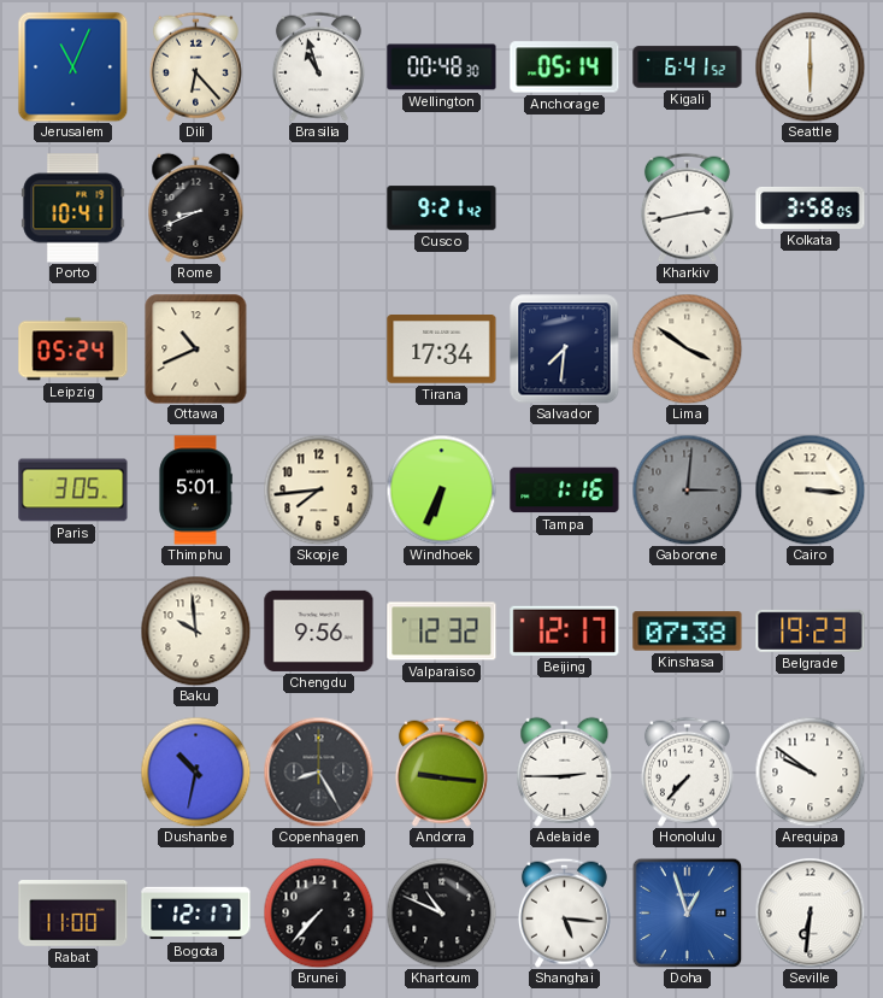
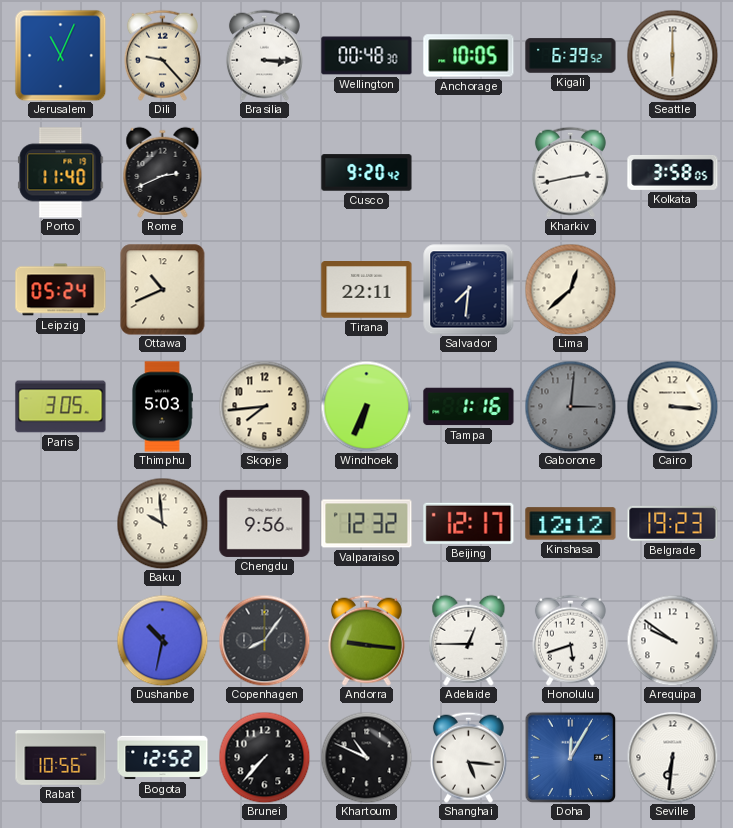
Dili: 6:23 -> 9:23
Brasilia: 10:57 -> 3:15
Anchorage: 05:14 -> 10:05
Kigali: 6:41 -> 6:39
Porto: 10:41 -> 11:40
Rome: 8:41 -> 2:41
Cusco: 9:21 -> 9:20
Tirana: 17:34 -> 22:11
Lima: 3:51 -> 12:38
Thimphu: 5:01 -> 5:03
Kinshasa: 07:38 -> 12:12
Copenhagen: 8:25 -> 8:06
Adelaide: 2:45 -> 12:45
Honolulu: 7:37 -> 5:42
Rabat: 11:00 -> 10:56
Bogota: 12:17 -> 12:52
Doha: 12:57 -> 12:05
